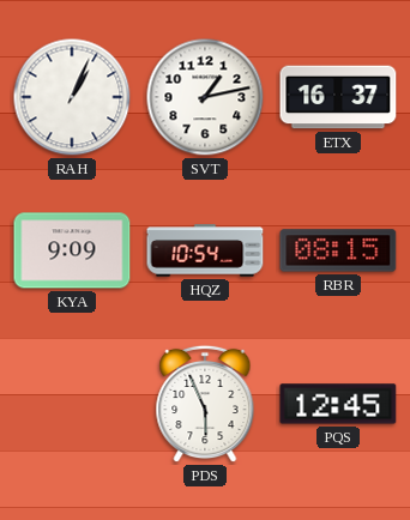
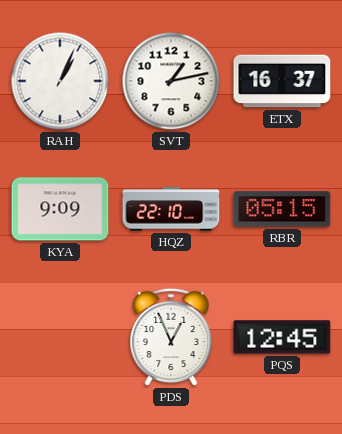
HQZ: 10:54 -> 22:10
RBR: 08:15 -> 05:15
PDS: 5:56 -> 12:56
